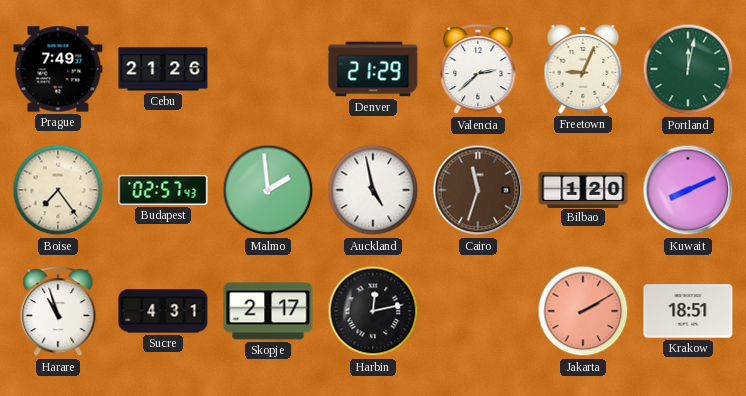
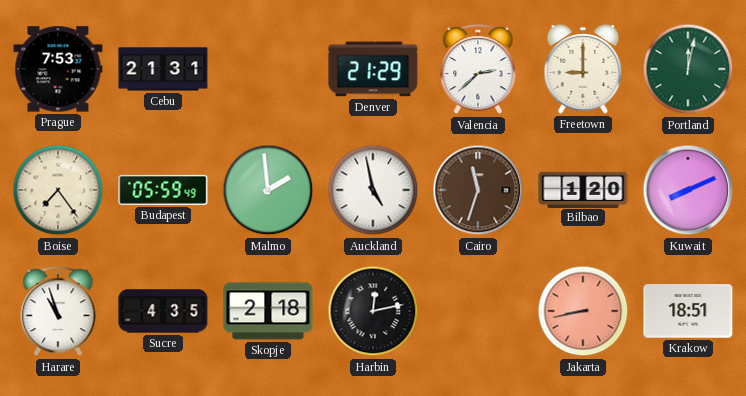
Prague: 7:49 -> 7:53
Cebu: 21:26 -> 21:31
Freetown: 9:04 -> 9:00
Budapest: 02:57 -> 05:59
Sucre: 4:31 -> 4:35
Skopje: 2:17 -> 2:18
Jakarta: 2:10 -> 8:43
